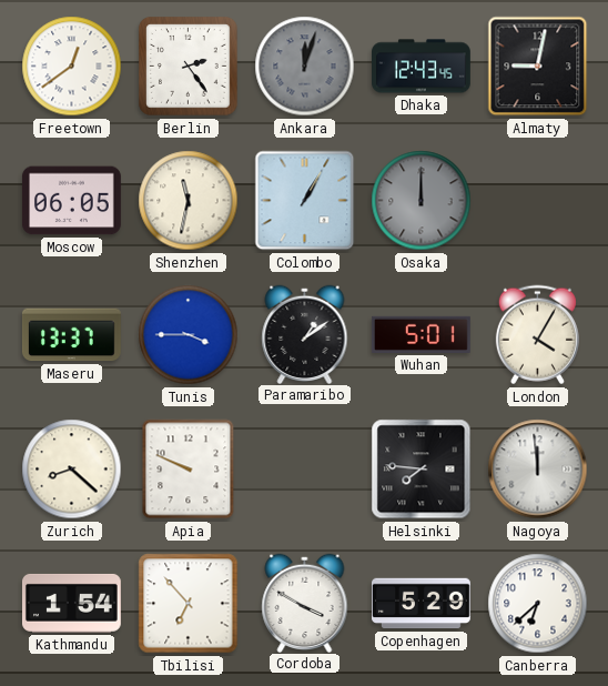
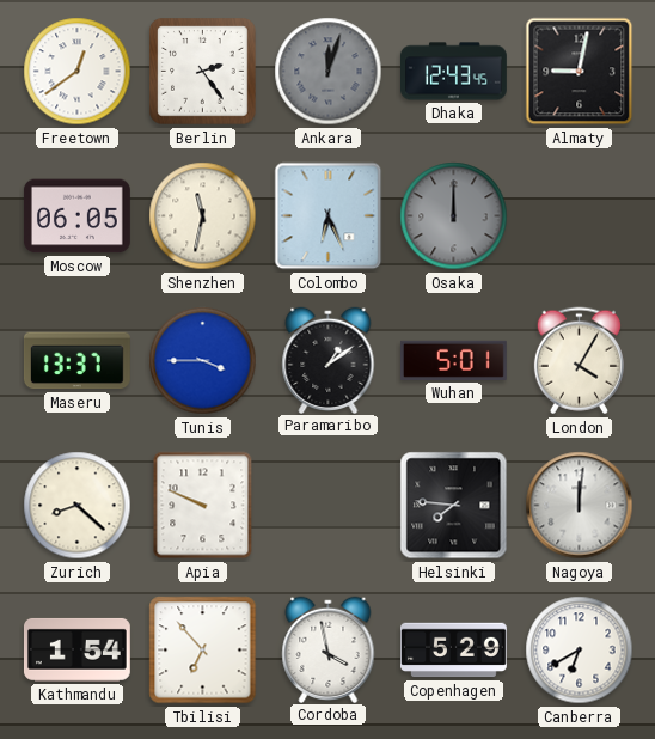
Colombo: 1:05 -> 6:26
Nagoya: 11:59 -> 12:01
Cordoba: 3:50 -> 3:58
Canberra: 6:38 -> 6:40
